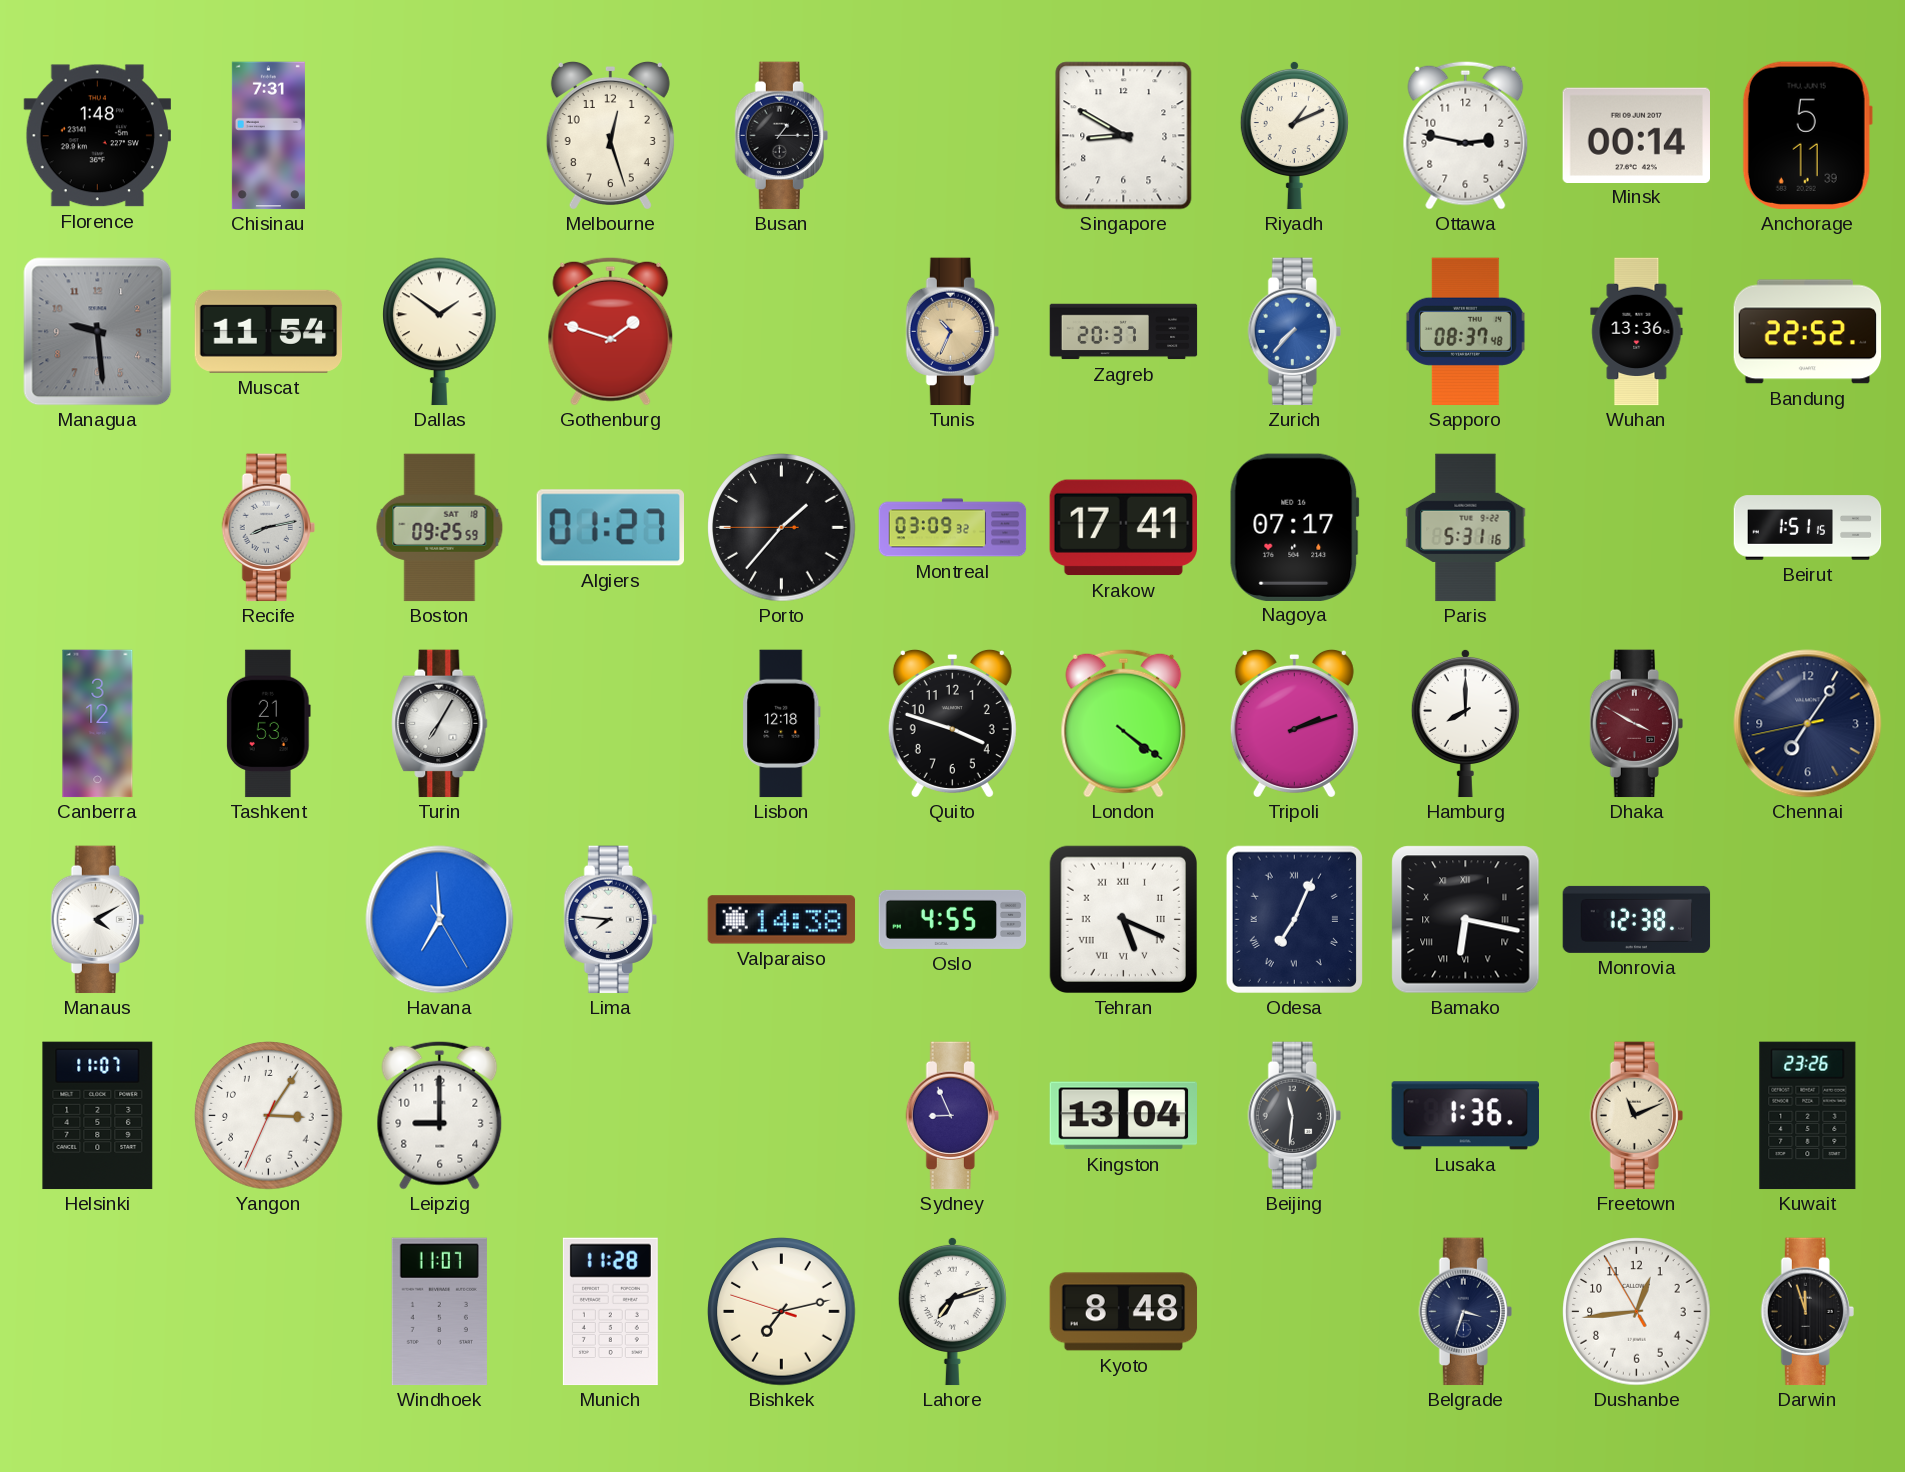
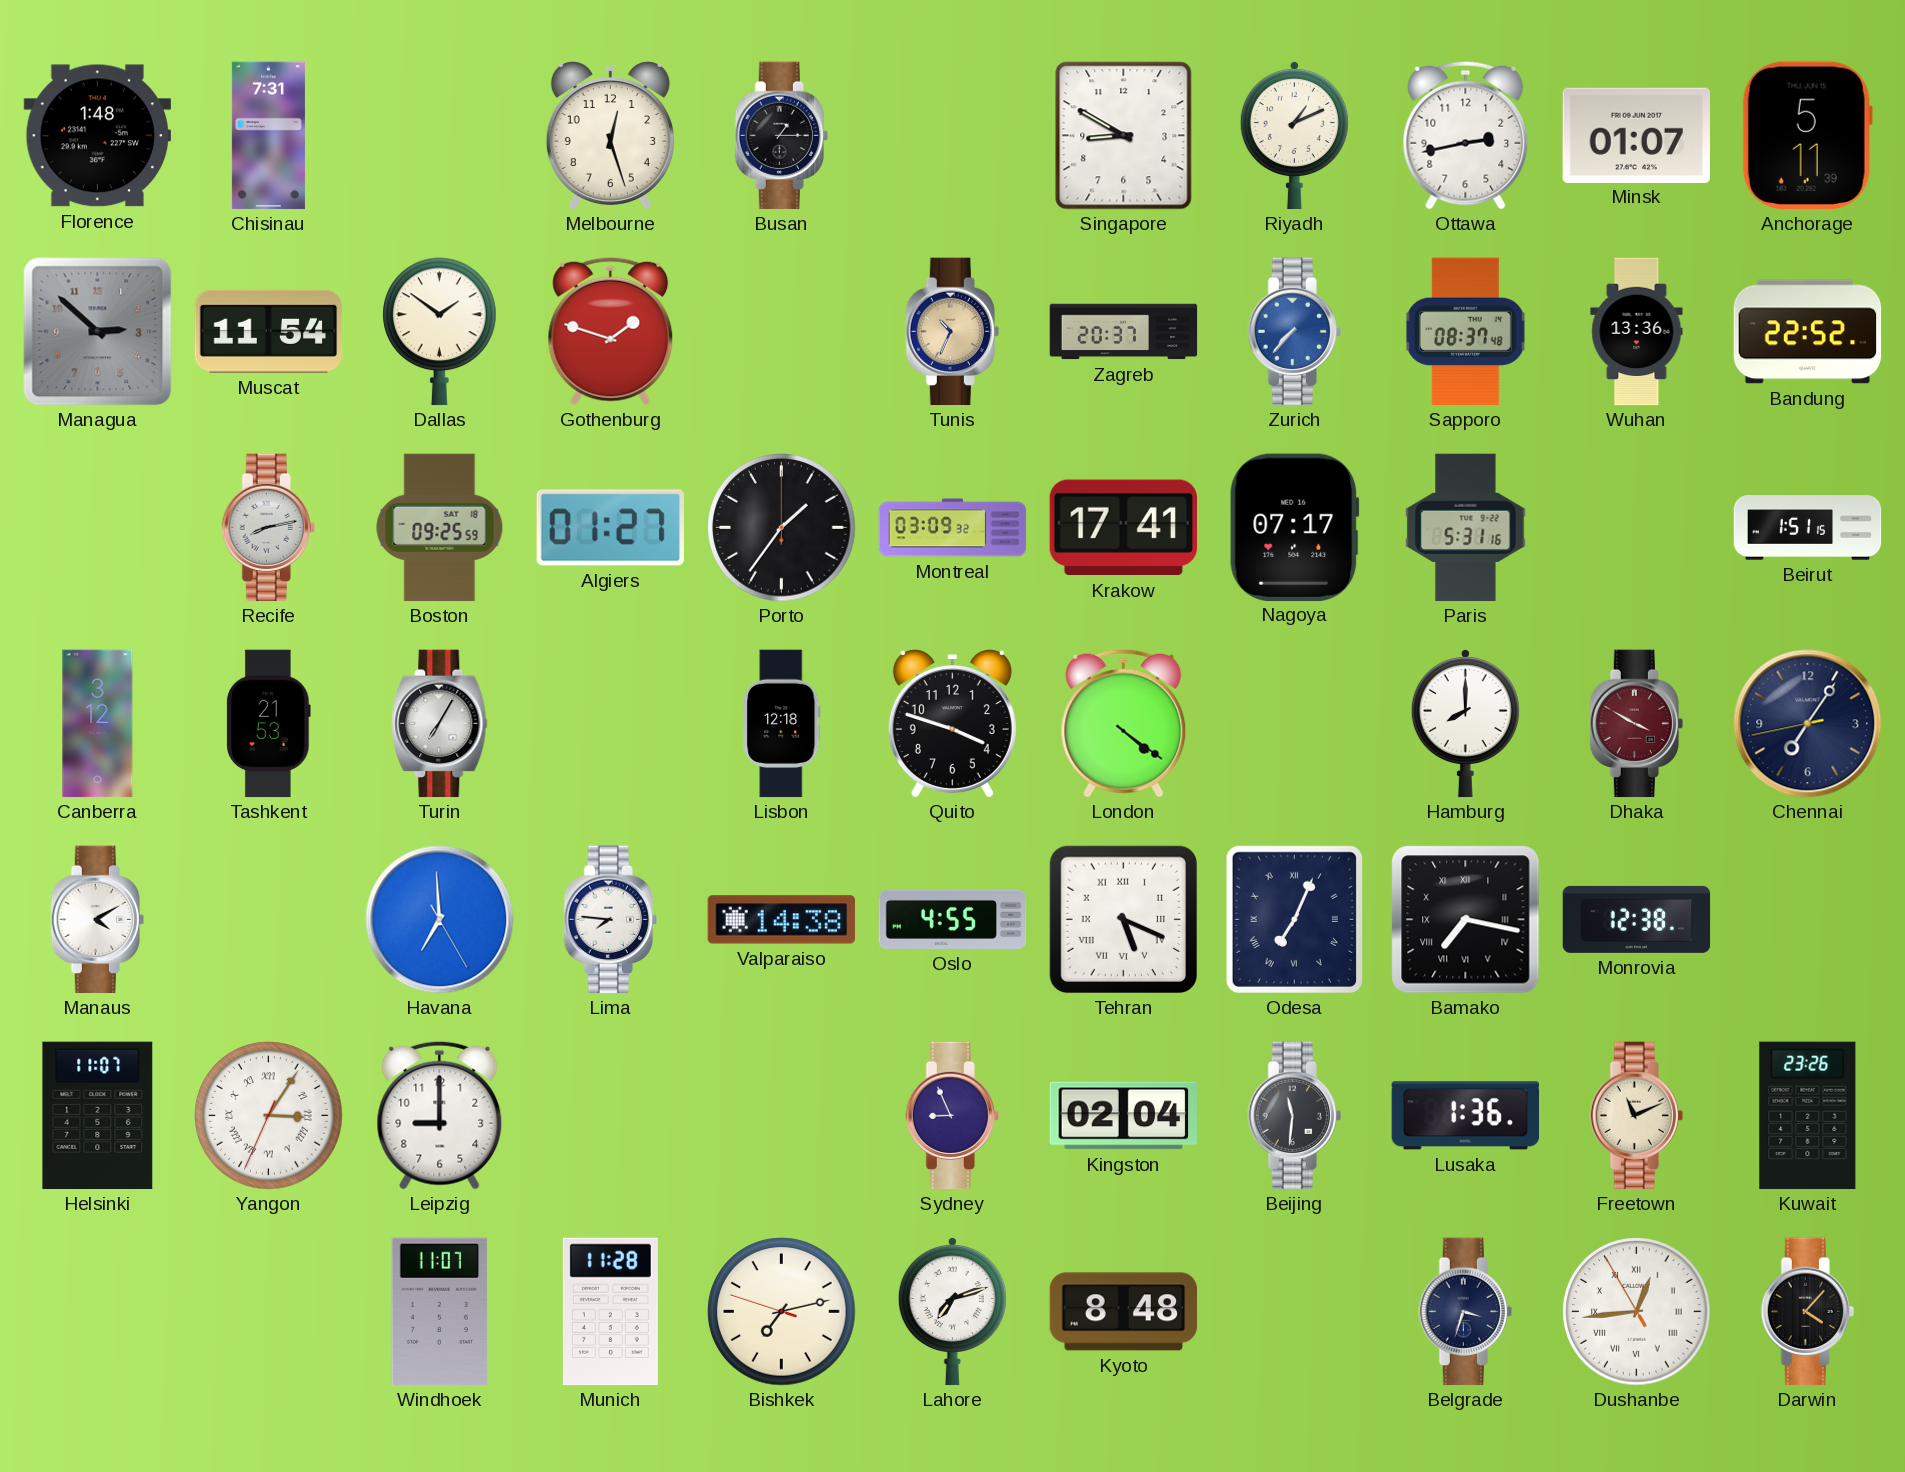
Ottawa: 2:47 -> 2:43
Minsk: 00:14 -> 01:07
Managua: 9:29 -> 2:52
Porto: 1:36:45 -> 1:36:00
Tripoli: 2:12 -> none
Bamako: 6:17 -> 7:17
Yangon numerals: Arabic -> Roman
Kingston: 13:04 -> 02:04
Dushanbe numerals: Arabic -> Roman
Darwin: 11:57 -> 4:07
